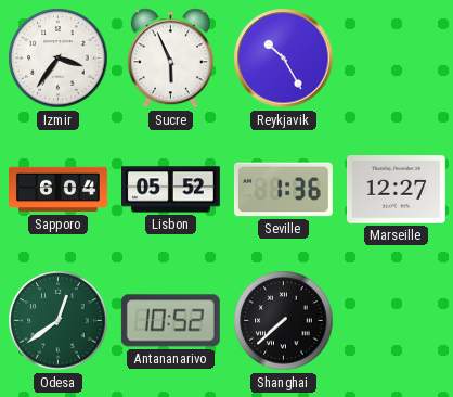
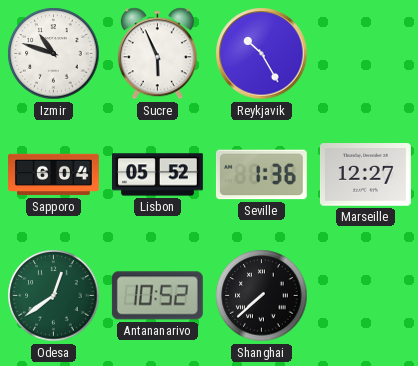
Izmir: 3:36 -> 10:48
